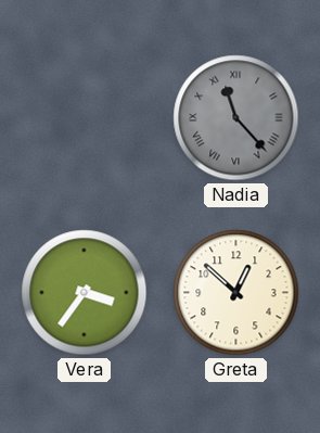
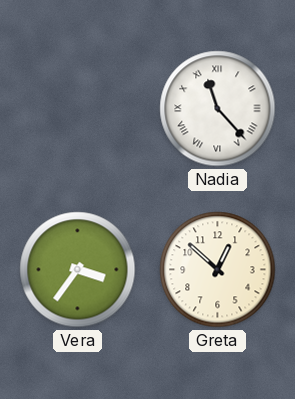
Nadia dial: grey -> white
